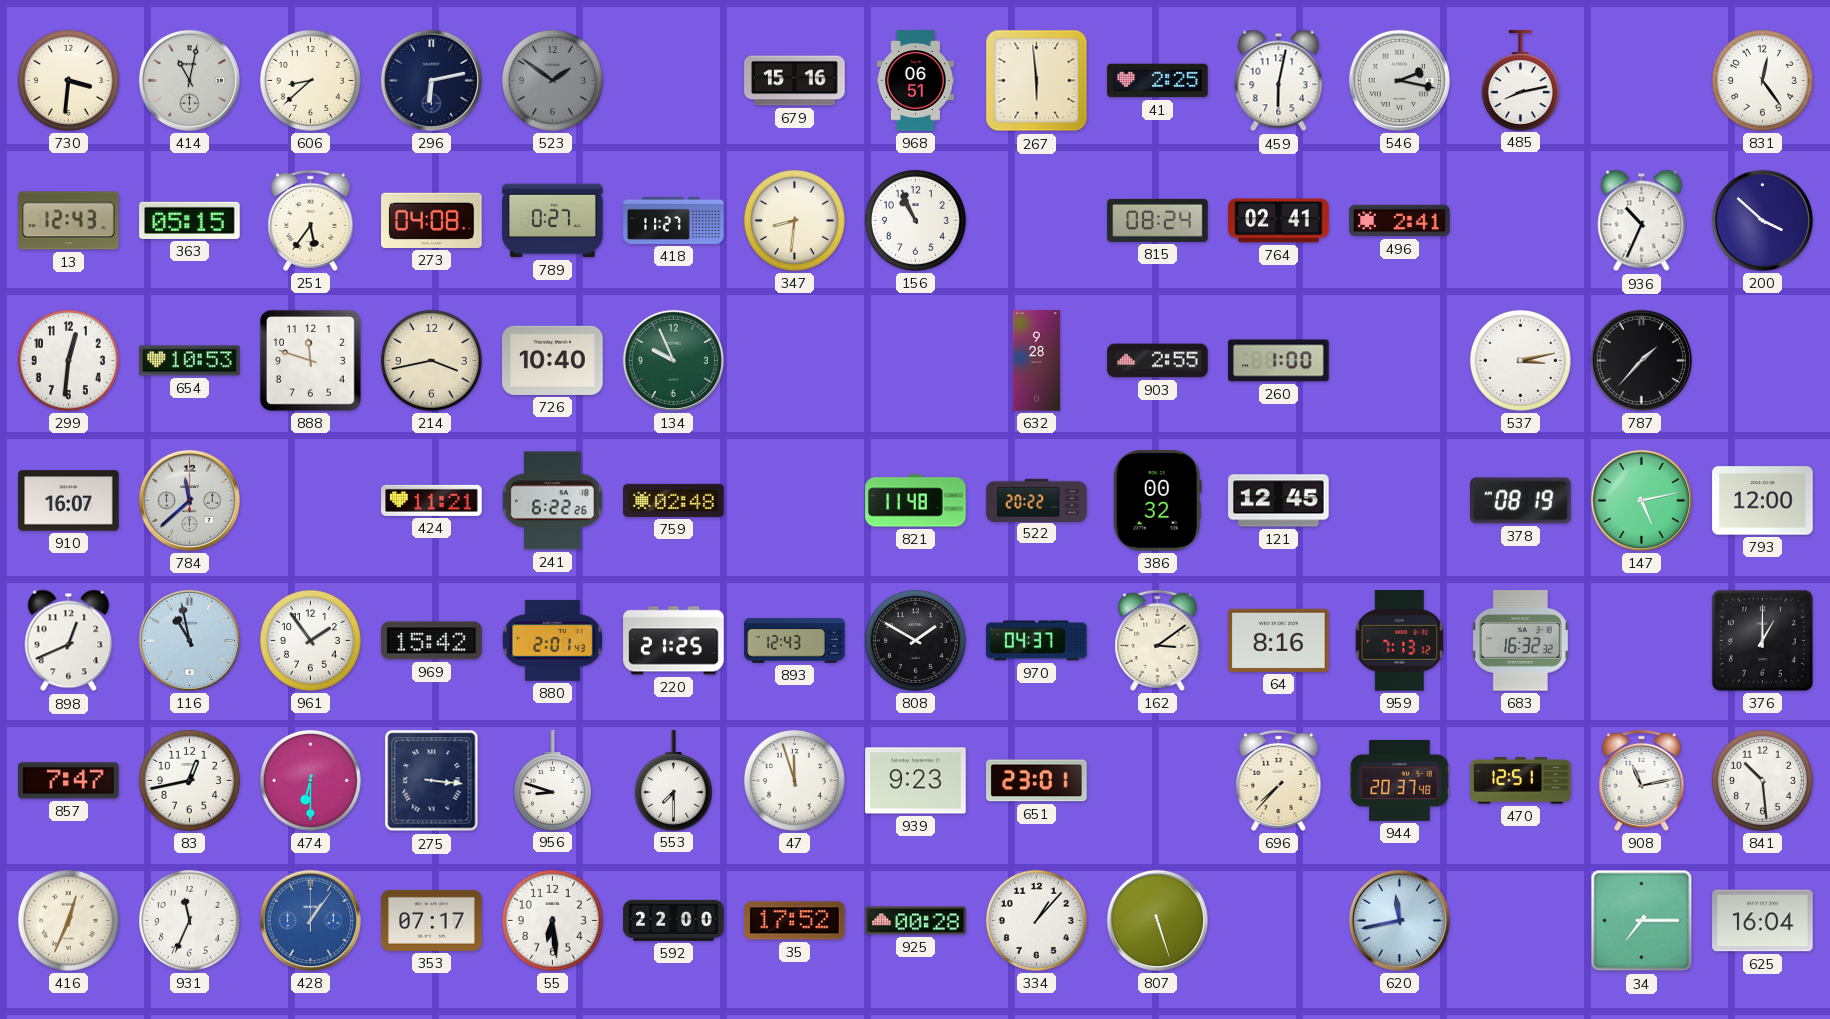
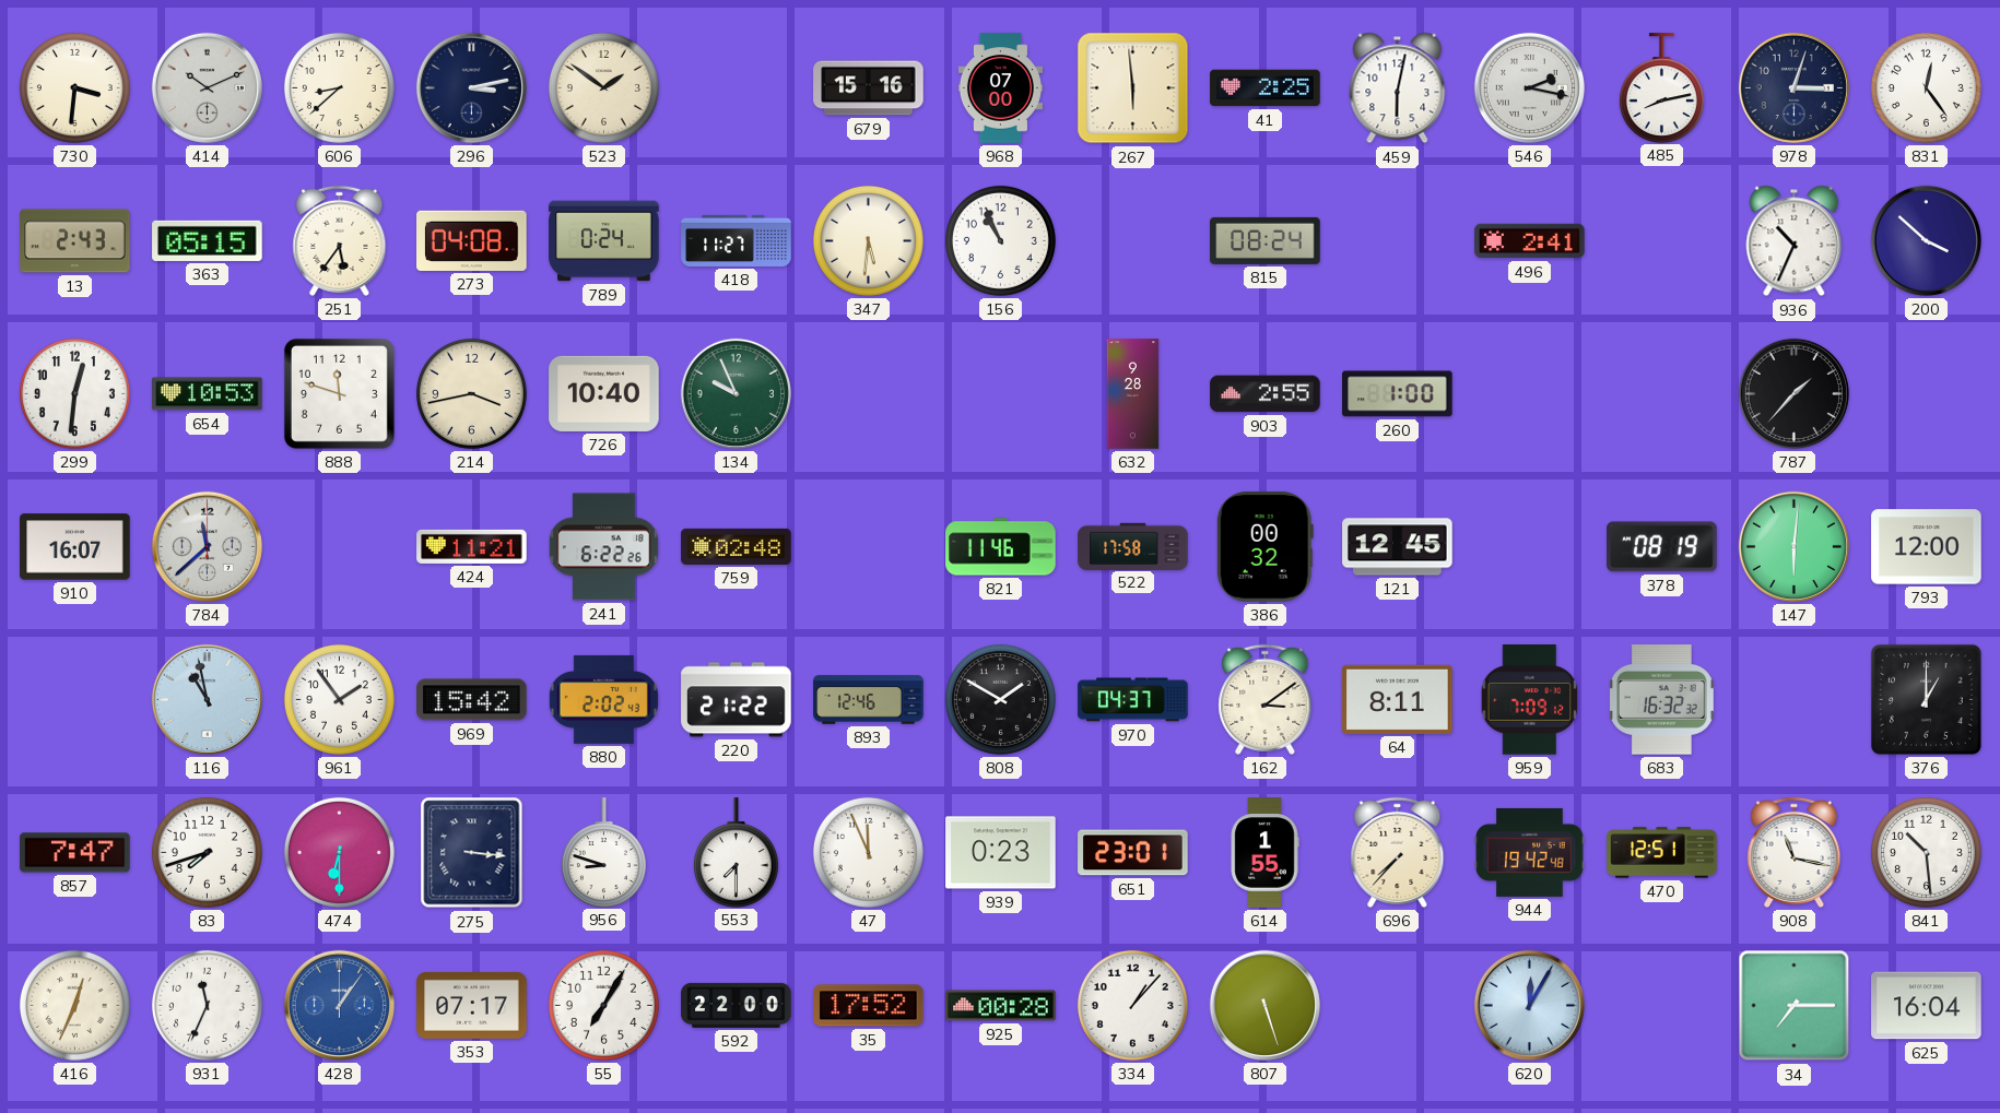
414: 11:02 -> 10:11
296: 6:13 -> 3:13
523 dial: grey -> cream
968: 06:51 -> 07:00
978: none -> 3:03
13: 12:43 -> 2:43
789: 0:27 -> 0:24
347: 8:31 -> 5:31
764: 02:41 -> none
537: 3:13 -> none
821: 11:48 -> 11:46
522: 20:22 -> 17:58
147: 5:13 -> 6:01
898: 12:41 -> none
880: 2:01 -> 2:02
220: 21:25 -> 21:22
893: 12:43 -> 12:46
64: 8:16 -> 8:11
959: 7:13 -> 7:09
83: 12:43 -> 7:42
47: 11:57 -> 11:56
939: 9:23 -> 0:23
614: none -> 1:55
944: 20:37 -> 19:42
908: 11:13 -> 11:17
55: 6:29 -> 7:05
620: 11:43 -> 12:05
